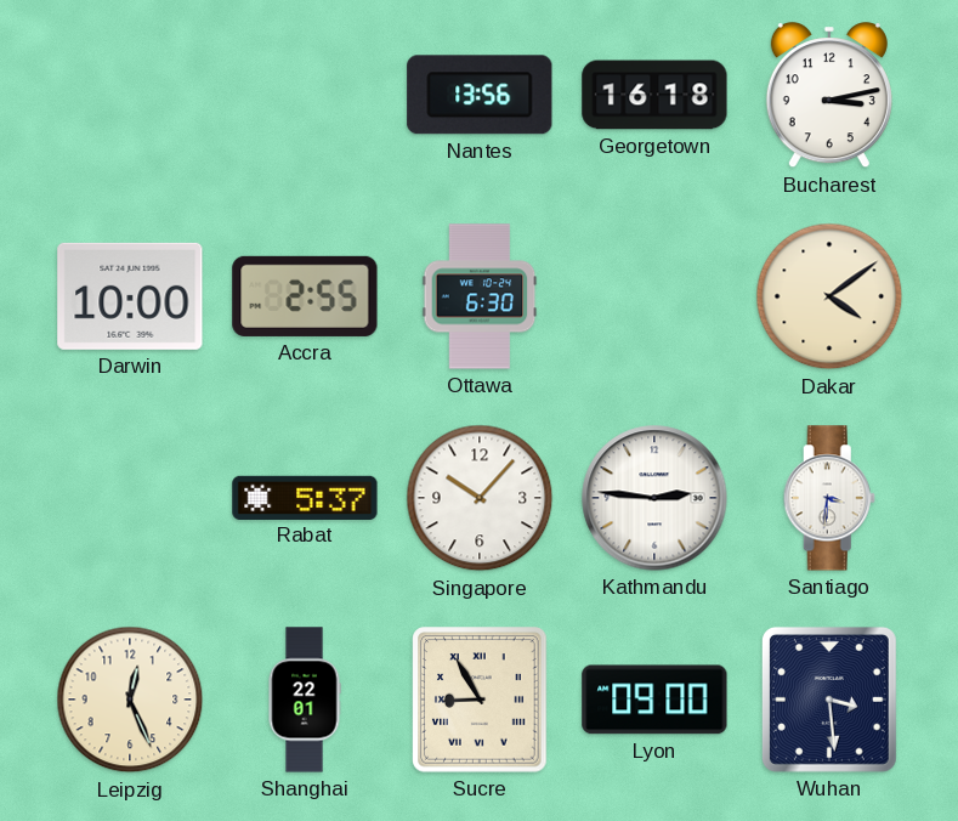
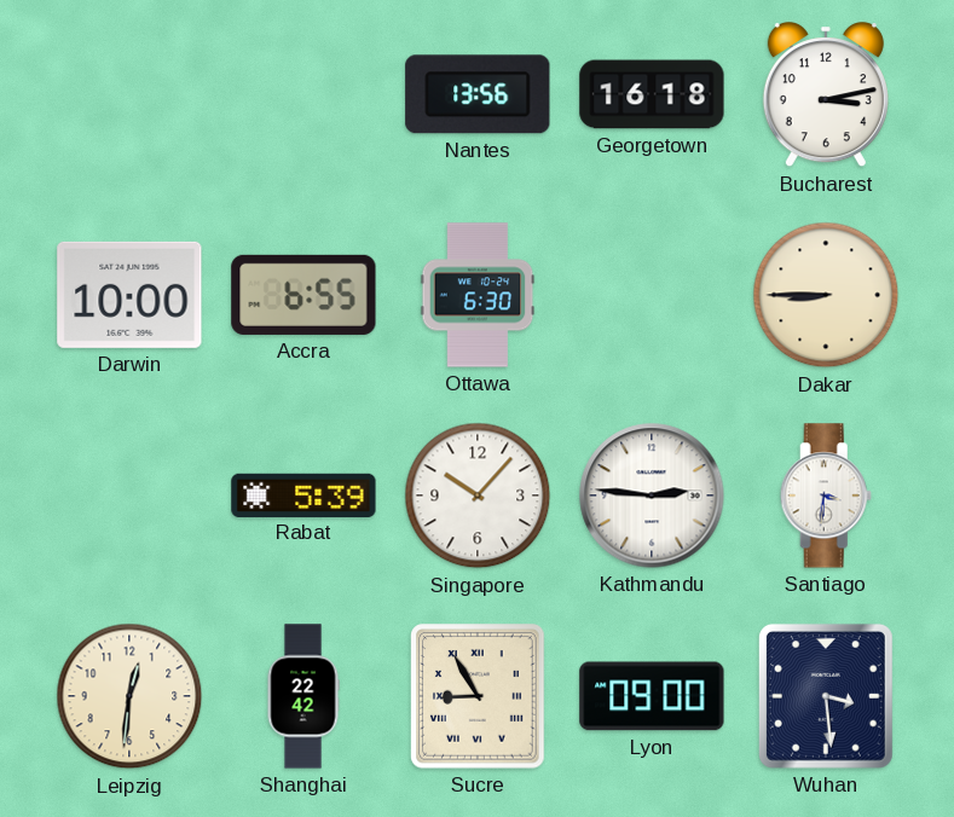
Accra: 2:55 -> 6:55
Dakar: 4:09 -> 8:45
Rabat: 5:37 -> 5:39
Leipzig: 12:26 -> 12:31
Shanghai: 22:01 -> 22:42
